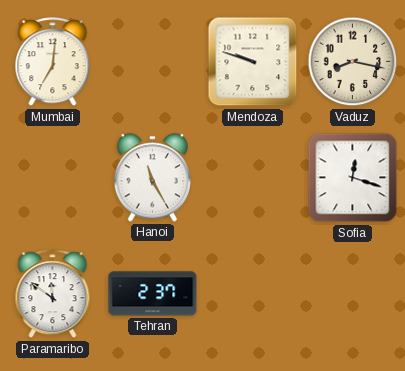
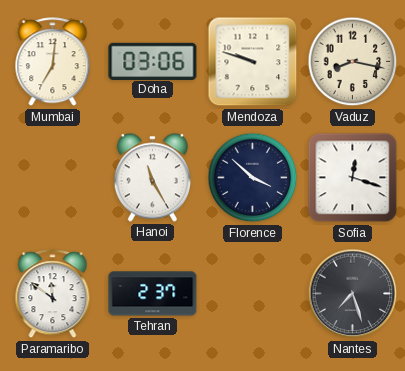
Doha: none -> 03:06
Florence: none -> 3:52
Nantes: none -> 7:27
